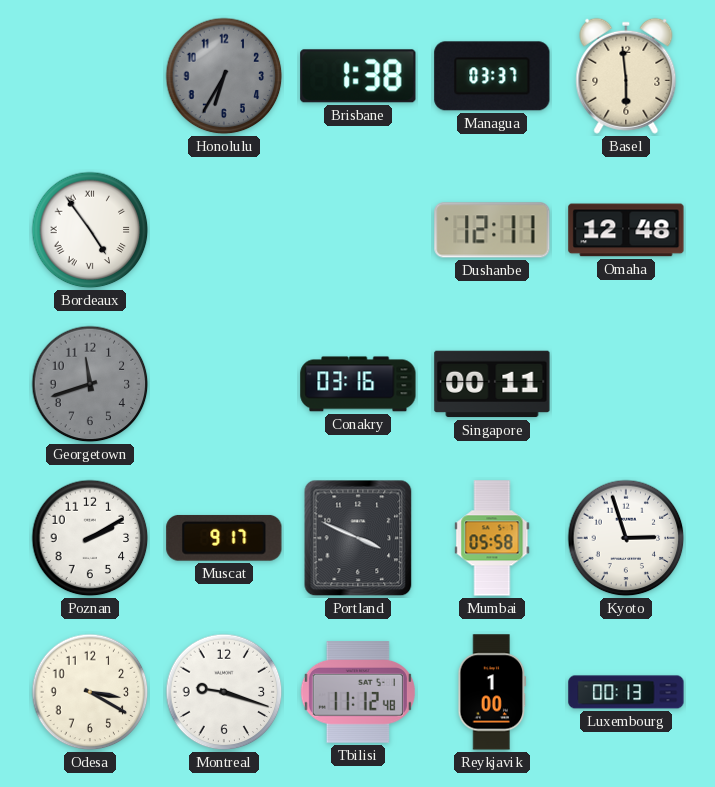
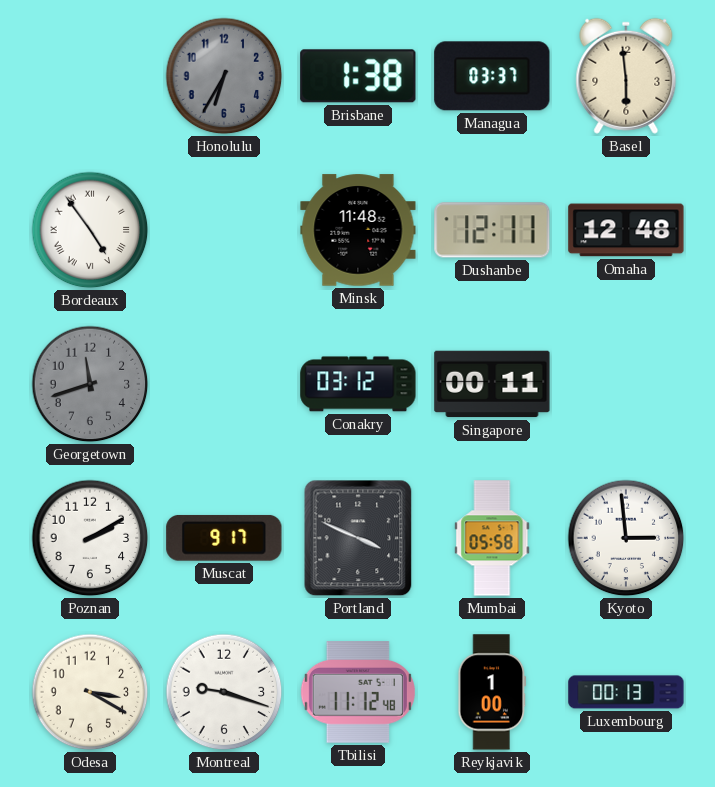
Minsk: none -> 11:48
Conakry: 03:16 -> 03:12
Kyoto: 2:57 -> 2:59
